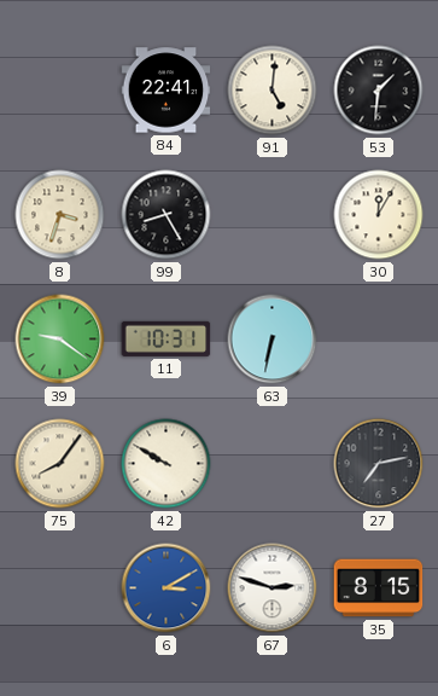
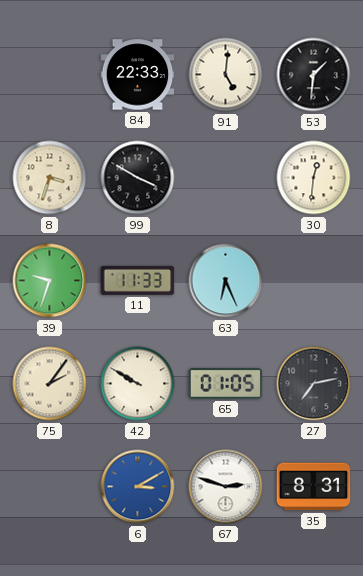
84: 22:41 -> 22:33
99: 8:25 -> 3:50
30: 12:05 -> 12:31
39: 9:21 -> 9:33
11: 10:31 -> 11:33
63: 6:32 -> 6:26
75: 8:06 -> 2:06
65: none -> 01:05
35: 8:15 -> 8:31
